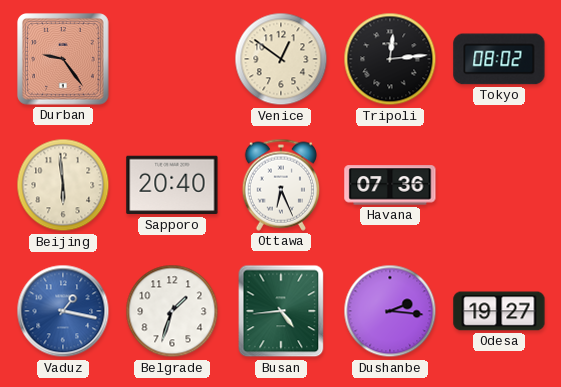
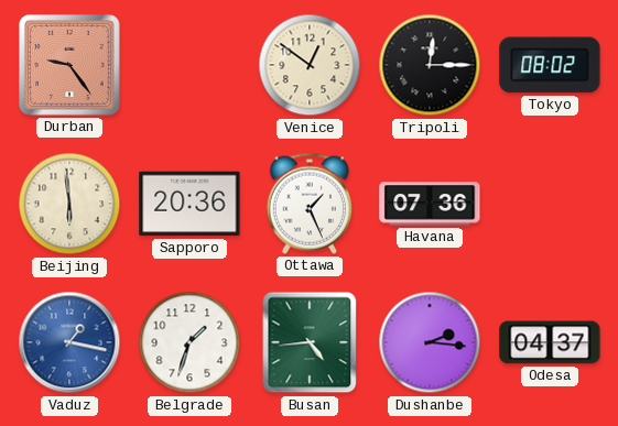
Tripoli: 12:14 -> 12:15
Sapporo: 20:40 -> 20:36
Ottawa: 6:26 -> 1:26
Odesa: 19:27 -> 04:37
